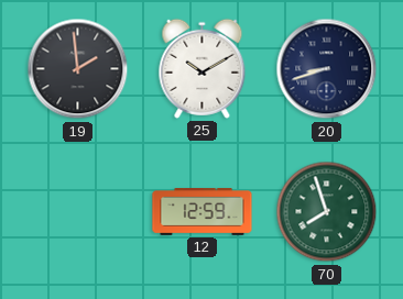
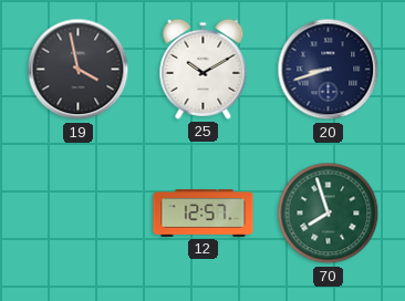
19: 1:59 -> 3:58
12: 12:59 -> 12:57
